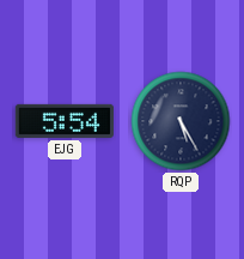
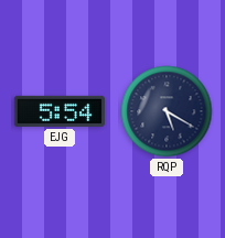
RQP: 5:25 -> 5:20
